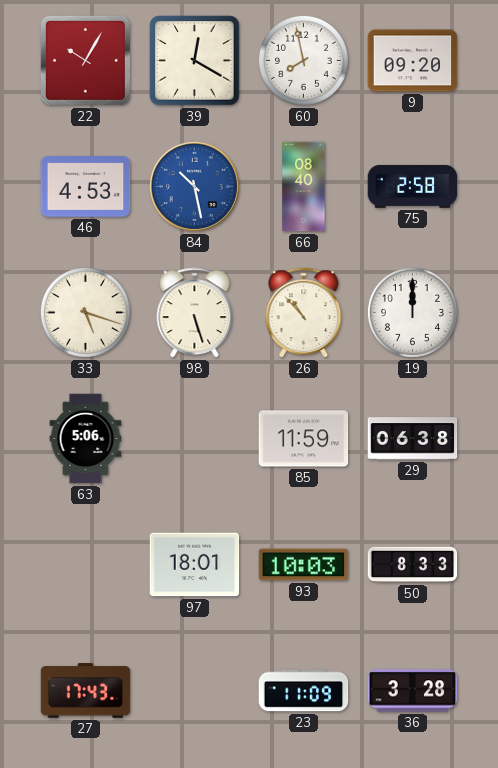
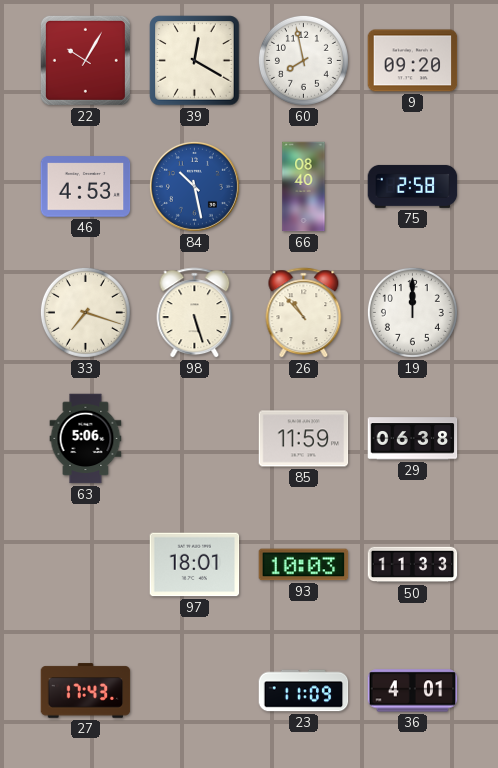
33: 5:18 -> 7:18
50: 8:33 -> 11:33
36: 3:28 -> 4:01
